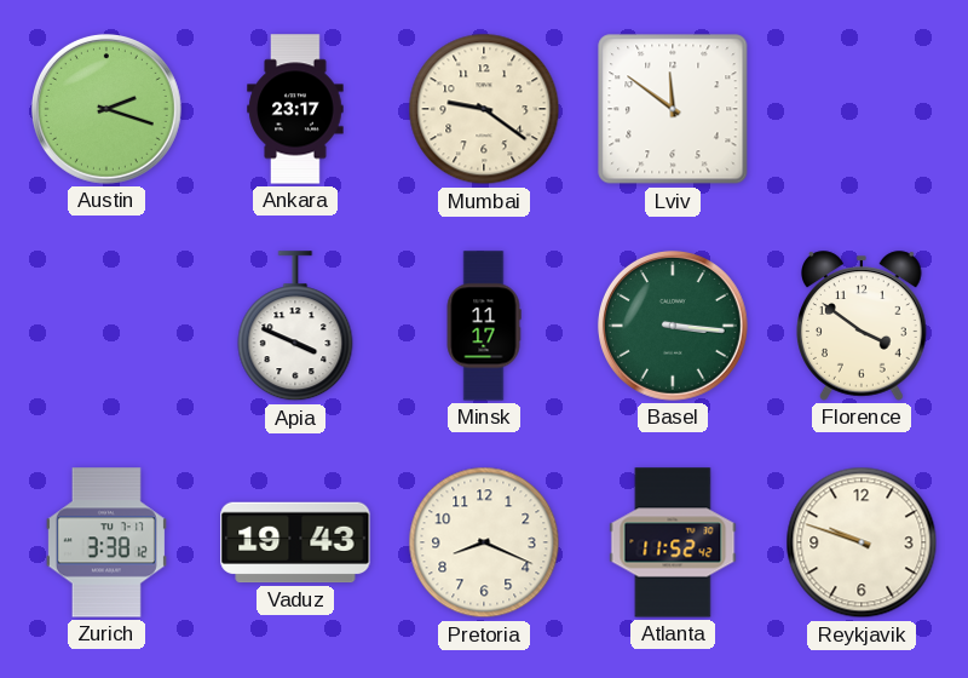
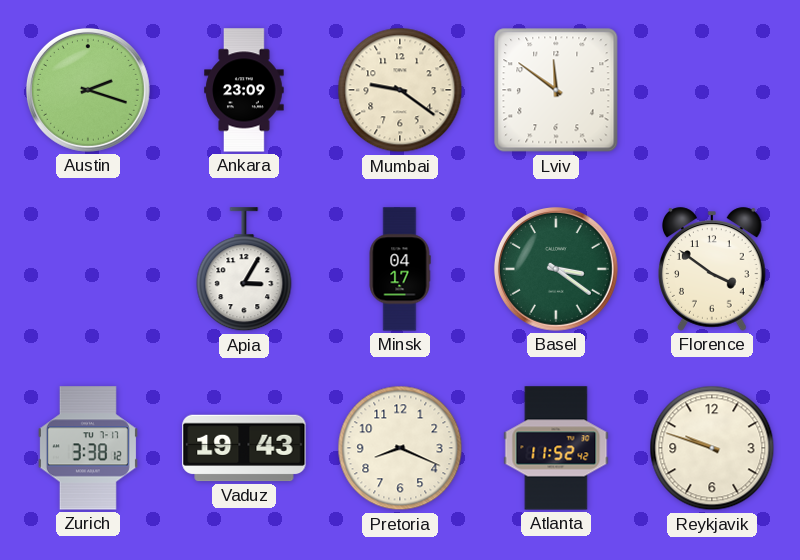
Ankara: 23:17 -> 23:09
Apia: 3:49 -> 3:05
Minsk: 11:17 -> 04:17
Basel: 3:16 -> 3:21
